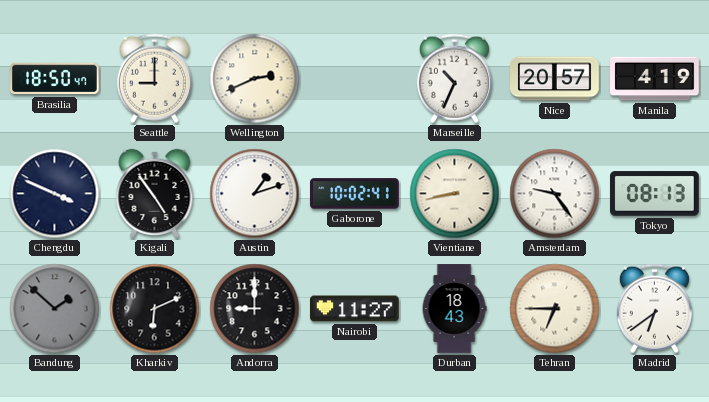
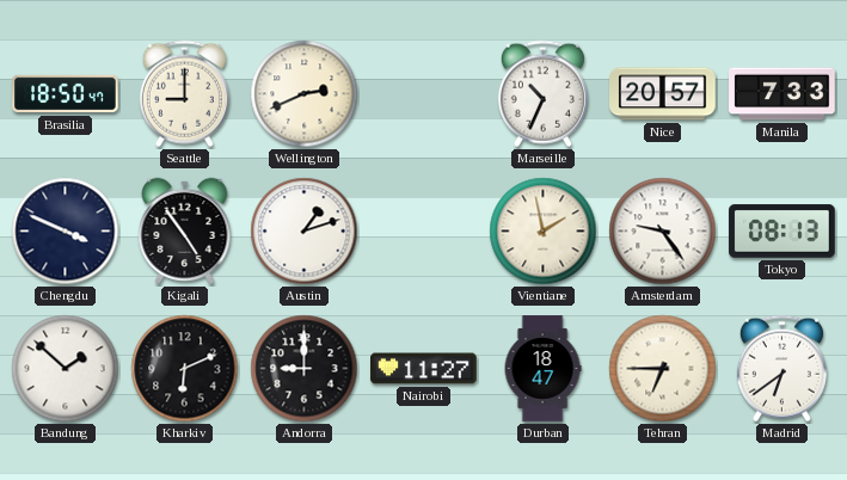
Manila: 4:19 -> 7:33
Gaborone: 10:02 -> none
Vientiane: 8:43 -> 1:58
Bandung dial: grey -> white
Durban: 18:43 -> 18:47
